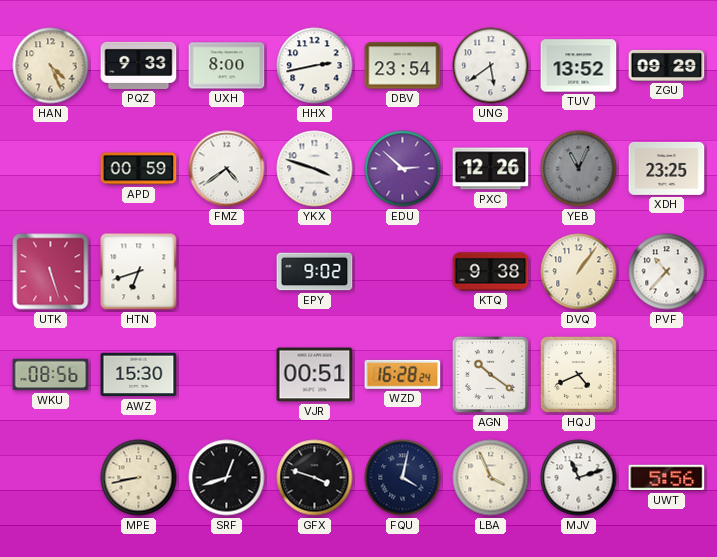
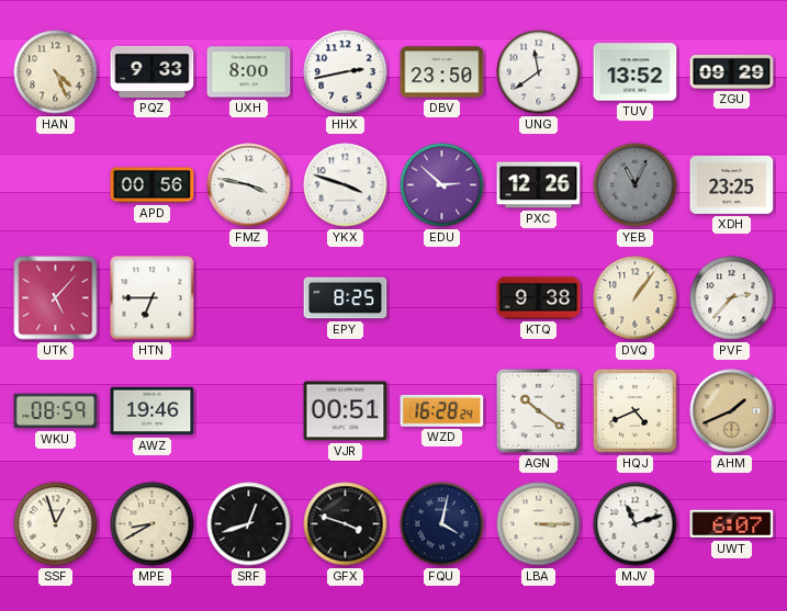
DBV: 23:54 -> 23:50
UNG: 5:39 -> 11:39
APD: 00:59 -> 00:56
FMZ: 4:39 -> 3:47
UTK: 5:27 -> 5:07
HTN: 6:42 -> 6:45
EPY: 9:02 -> 8:25
PVF: 10:37 -> 2:37
WKU: 08:56 -> 08:59
AWZ: 15:30 -> 19:46
AHM: none -> 1:41
SSF: none -> 12:57
MPE: 8:43 -> 8:40
LBA: 3:56 -> 3:15
UWT: 5:56 -> 6:07
